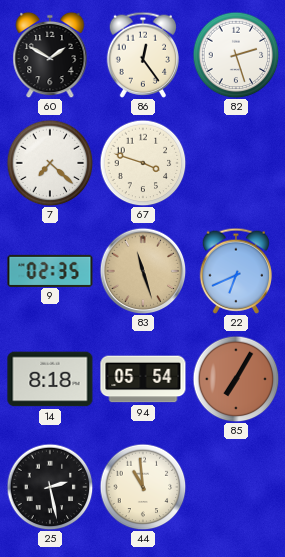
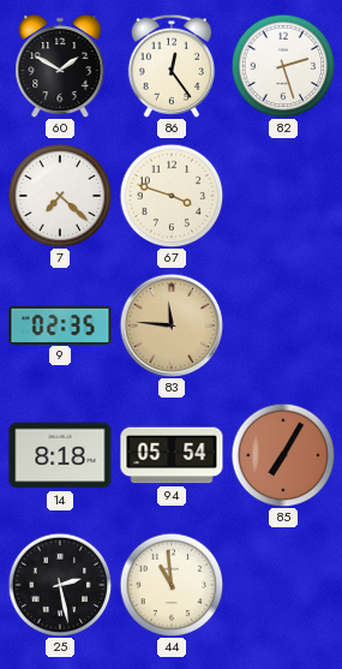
83: 11:27 -> 11:46
22: 6:41 -> none
